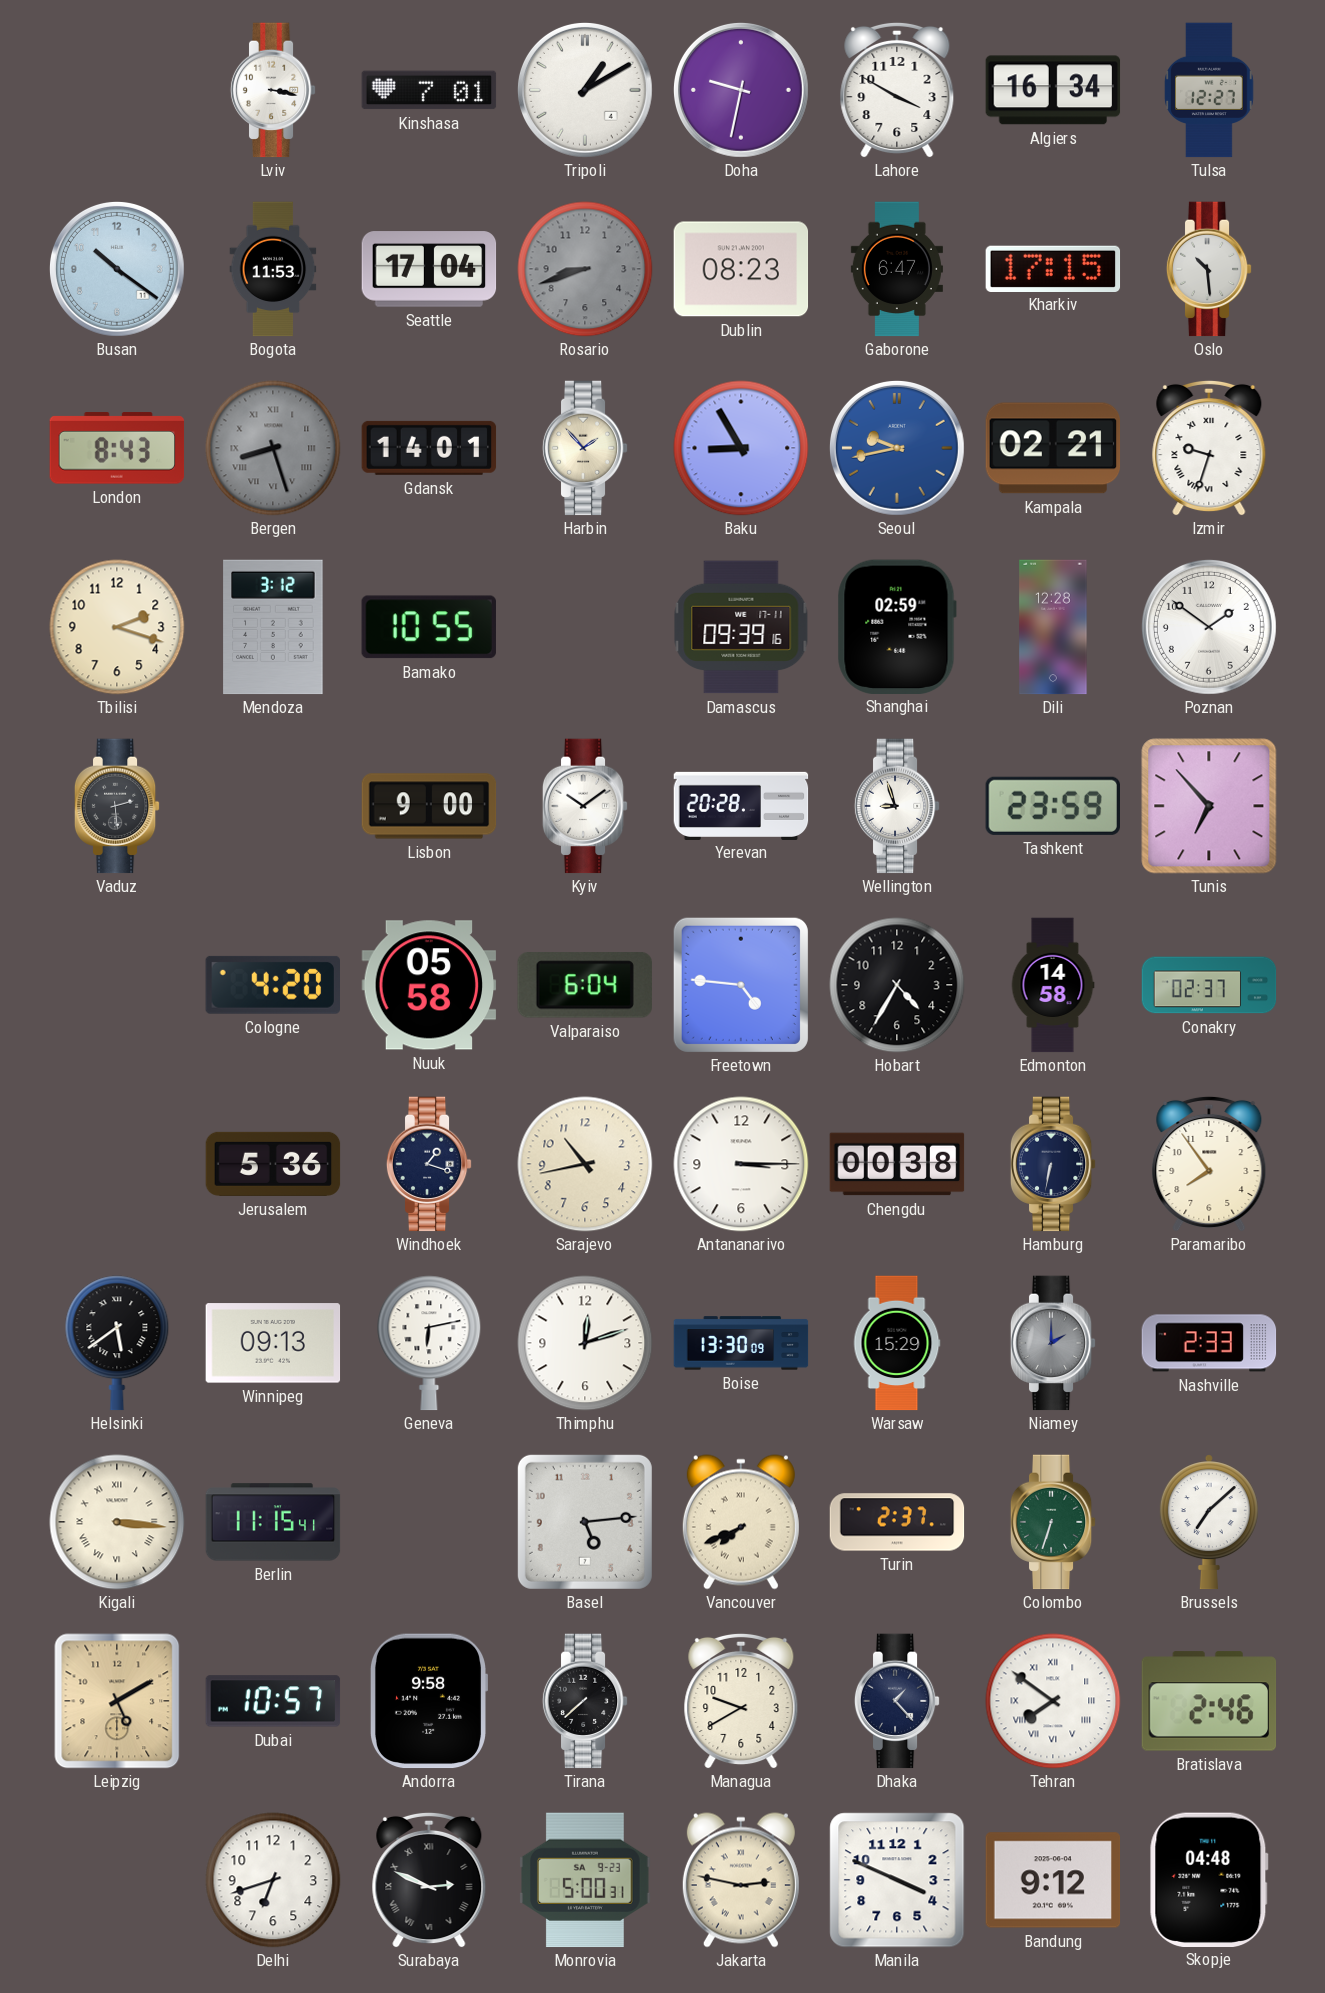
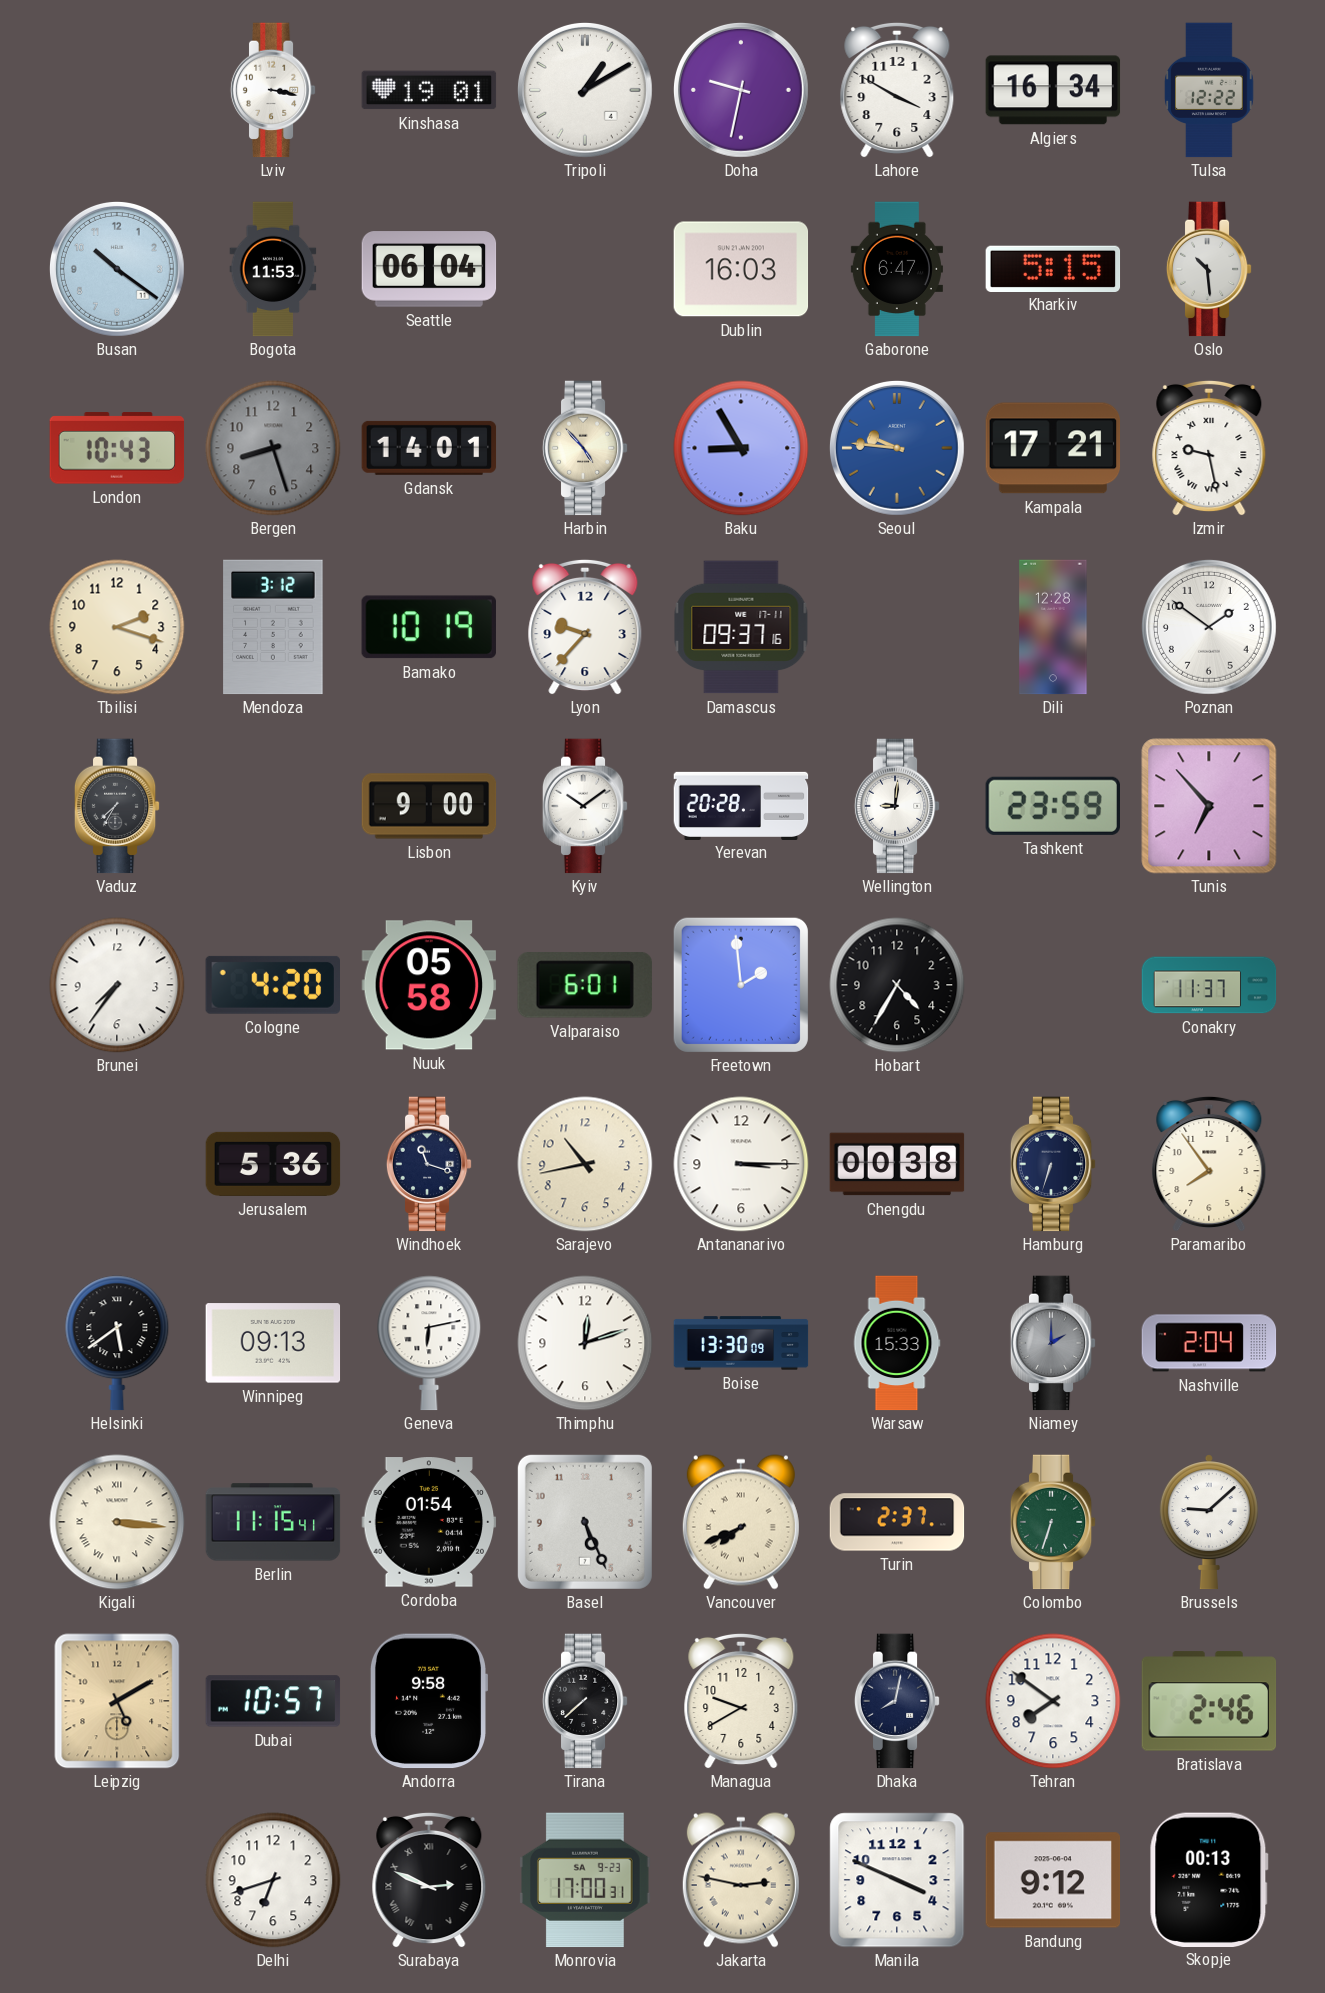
Kinshasa: 7:01 -> 19:01
Tulsa: 12:27 -> 12:22
Seattle: 17:04 -> 06:04
Rosario: 8:42 -> none
Dublin: 08:23 -> 16:03
Kharkiv: 17:15 -> 5:15
London: 8:43 -> 10:43
Bergen numerals: Roman -> Arabic
Harbin: 1:53 -> 4:53
Seoul: 9:43 -> 9:46
Kampala: 02:21 -> 17:21
Izmir: 9:33 -> 9:28
Bamako: 10:55 -> 10:19
Lyon: none -> 9:37
Damascus: 09:39 -> 09:37
Shanghai: 02:59 -> none
Vaduz: 2:29 -> 7:35
Wellington: 8:57 -> 9:01
Brunei: none -> 7:36
Valparaiso: 6:04 -> 6:01
Freetown: 4:46 -> 1:59
Edmonton: 14:58 -> none
Conakry: 02:37 -> 11:37
Windhoek: 1:18 -> 11:18
Hamburg: 6:32 -> 6:33
Warsaw: 15:29 -> 15:33
Nashville: 2:33 -> 2:04
Cordoba: none -> 01:54
Basel: 5:14 -> 5:26
Brussels: 7:08 -> 9:08
Dhaka: 1:23 -> 8:02
Tehran numerals: Roman -> Arabic
Monrovia: 5:00 -> 17:00
Skopje: 04:48 -> 00:13
